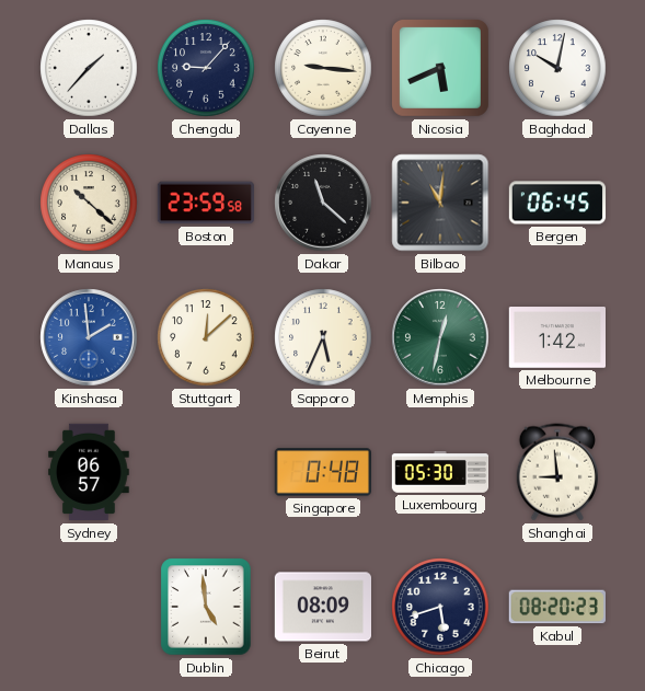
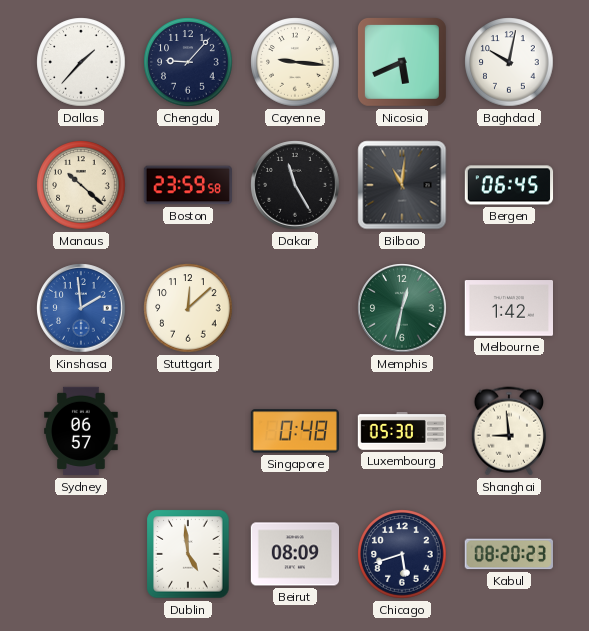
Dakar: 11:22 -> 11:25
Sapporo: 5:34 -> none
